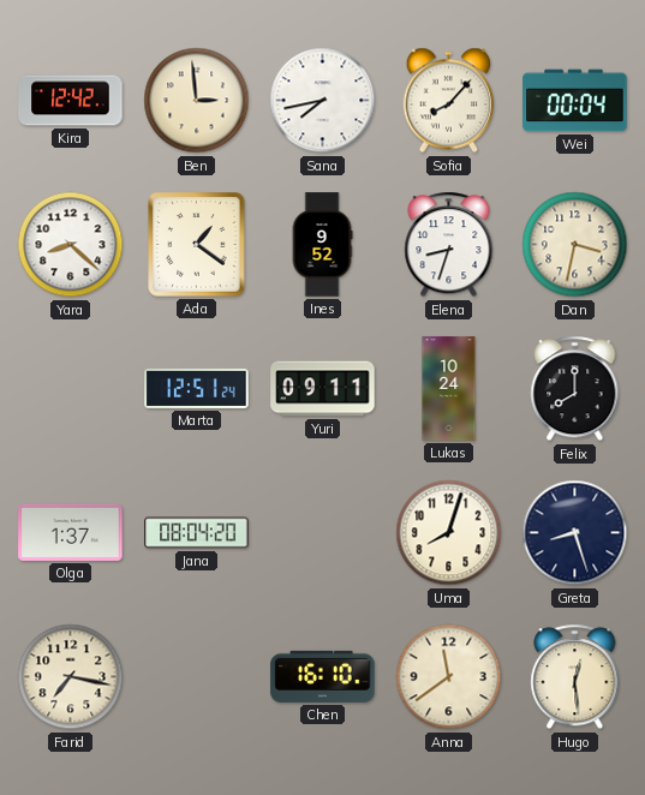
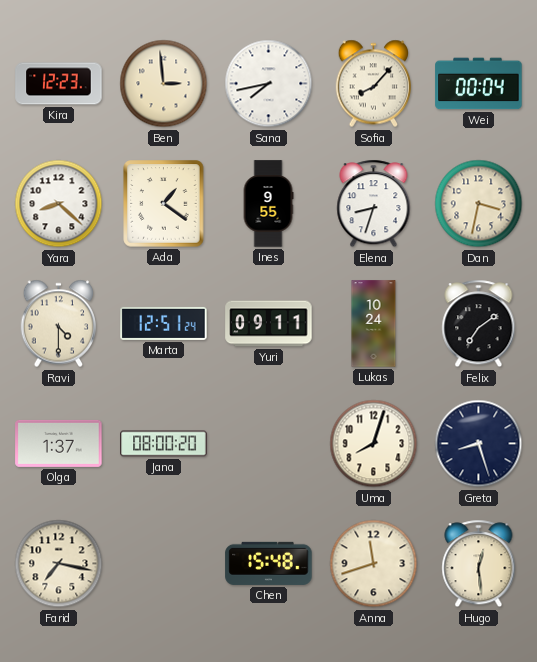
Kira: 12:42 -> 12:23
Ines: 9:52 -> 9:55
Ravi: none -> 4:30
Felix: 8:00 -> 7:09
Jana: 08:04 -> 08:00
Chen: 16:10 -> 15:48
Anna: 11:39 -> 11:42
